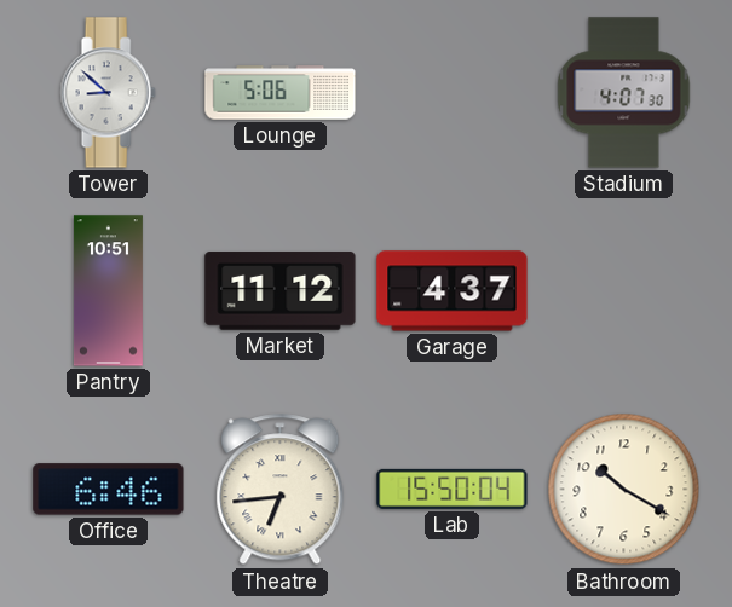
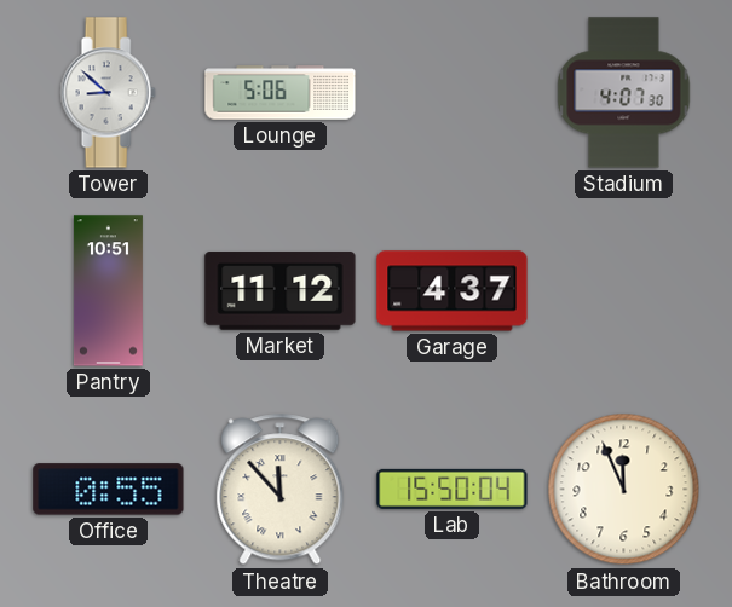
Office: 6:46 -> 0:55
Theatre: 6:44 -> 11:53
Bathroom: 10:20 -> 11:56
